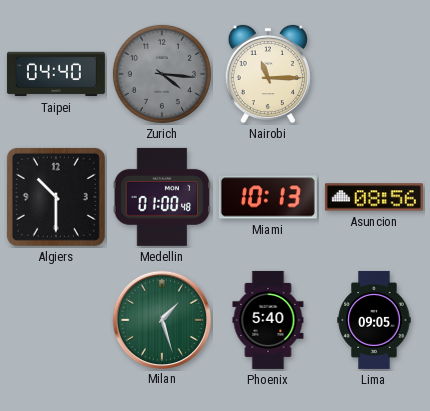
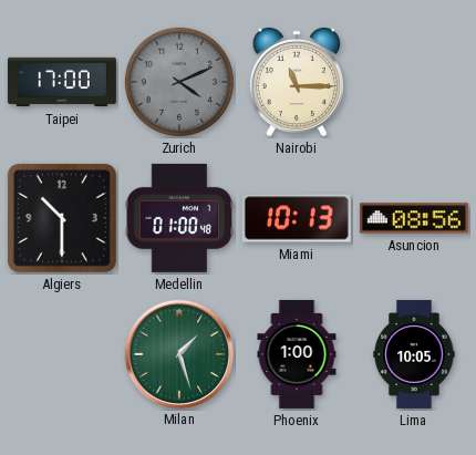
Taipei: 04:40 -> 17:00
Zurich: 4:16 -> 4:11
Phoenix: 5:40 -> 1:00
Lima: 09:05 -> 10:05
